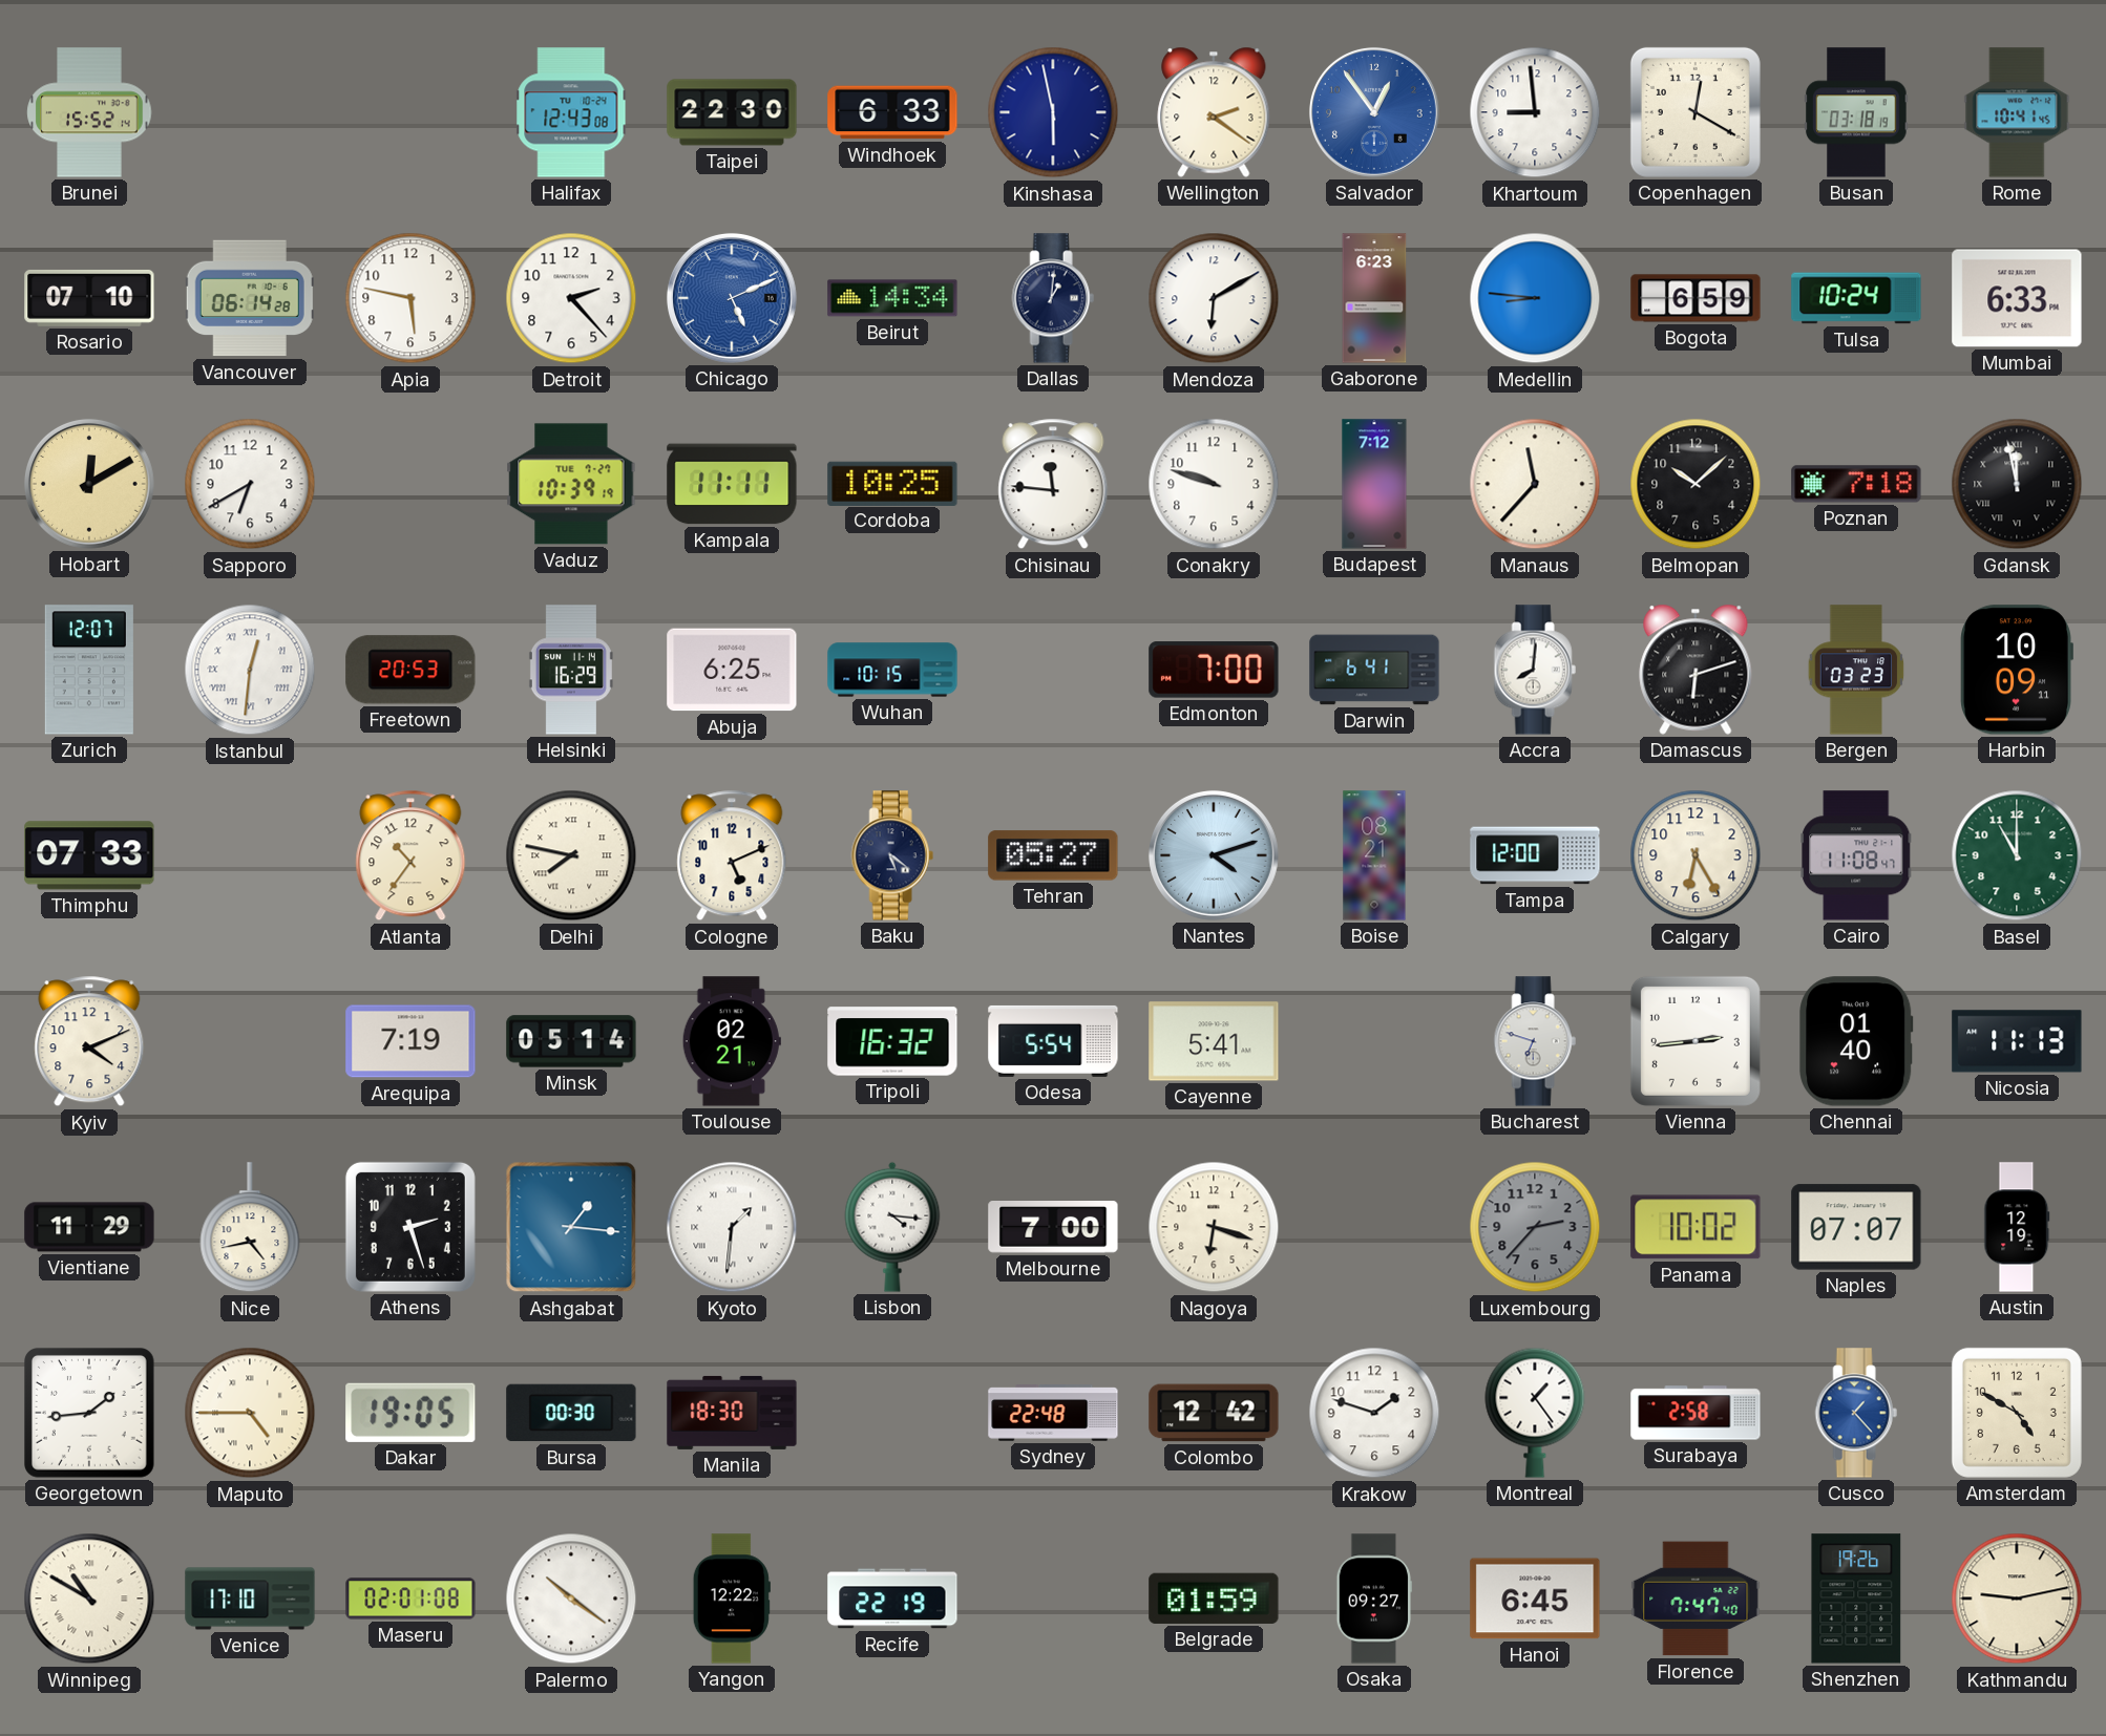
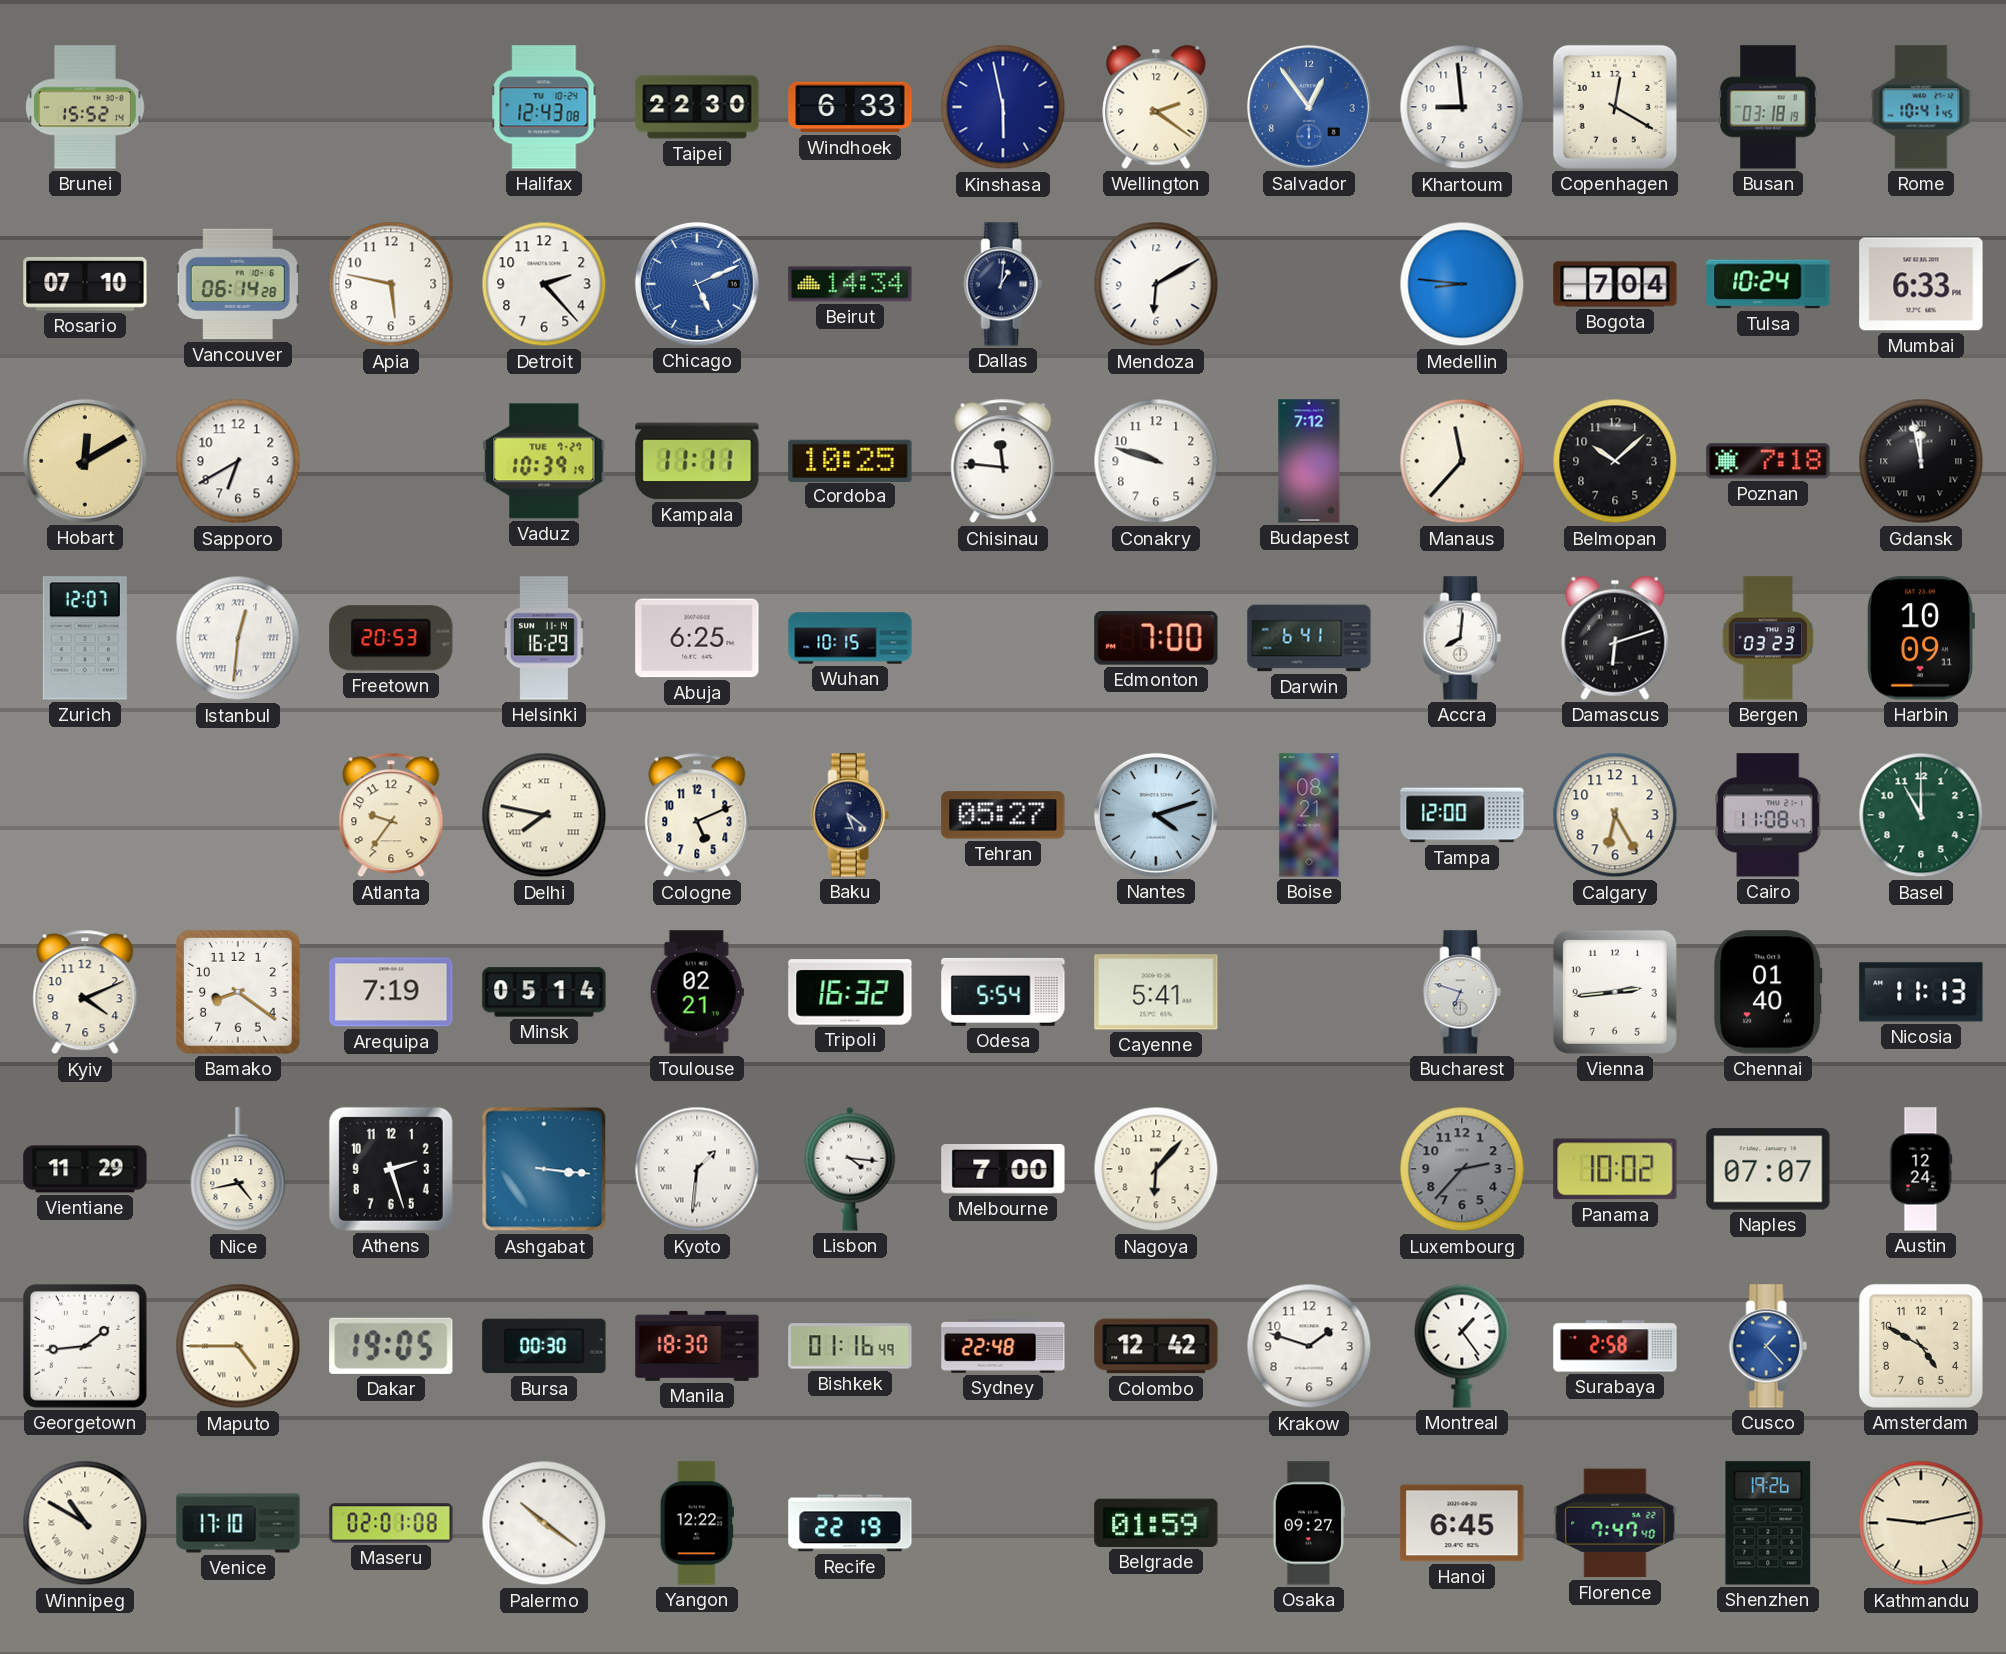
Gaborone: 6:23 -> none
Bogota: 6:59 -> 7:04
Thimphu: 07:33 -> none
Atlanta: 10:36 -> 9:36
Bamako: none -> 8:21
Ashgabat: 1:16 -> 3:16
Nagoya: 6:18 -> 6:07
Austin: 12:19 -> 12:24
Bishkek: none -> 01:16
